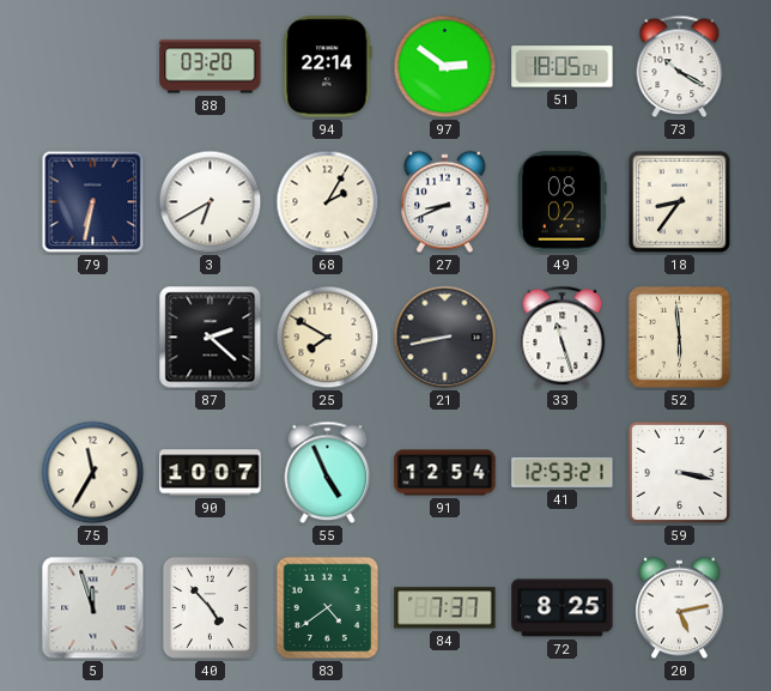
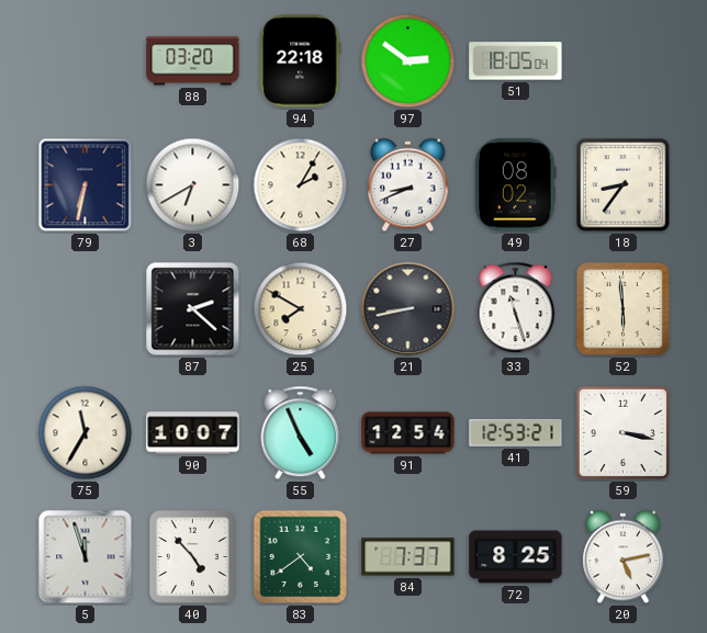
94: 22:14 -> 22:18
73: 10:20 -> none
